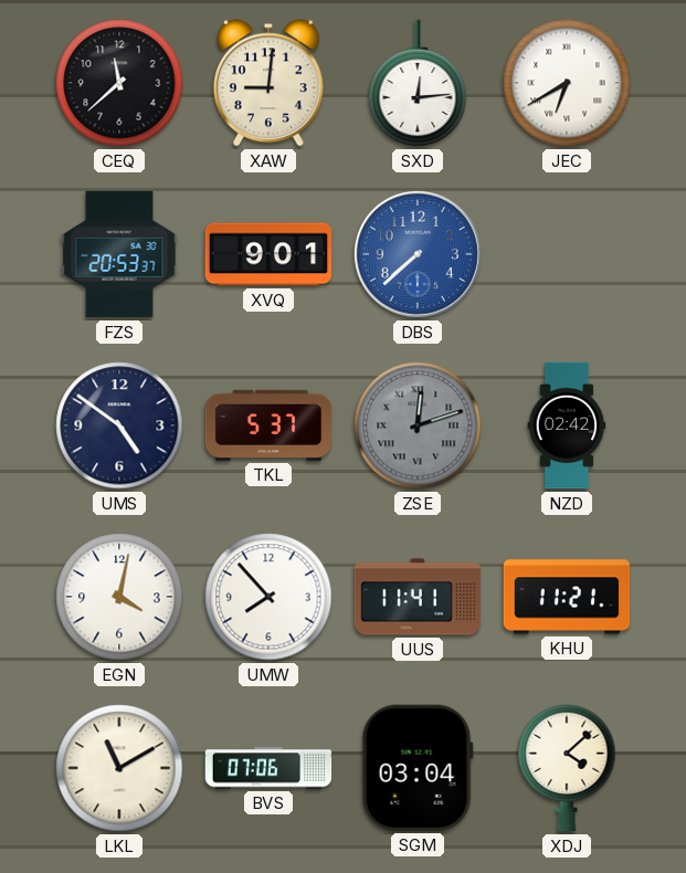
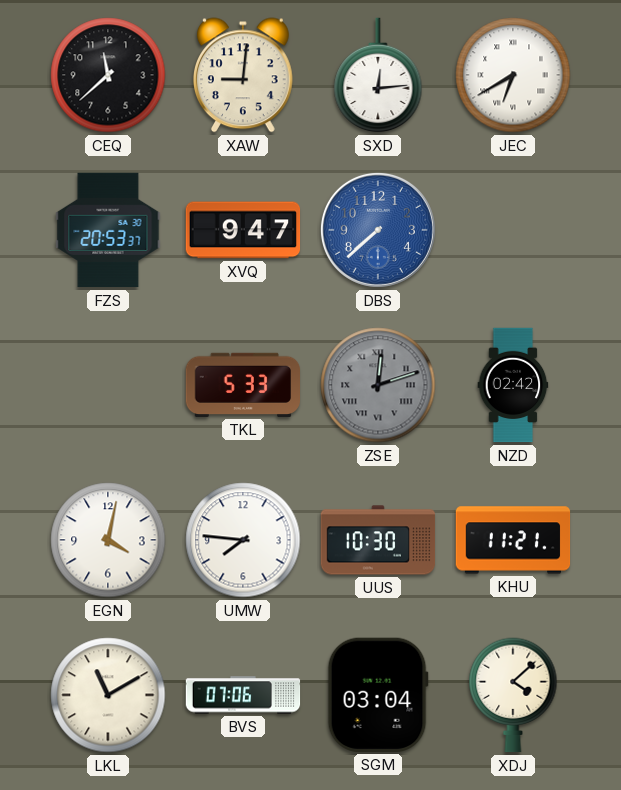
XVQ: 9:01 -> 9:47
UMS: 4:51 -> none
TKL: 5:37 -> 5:33
UMW: 7:53 -> 7:46
UUS: 11:41 -> 10:30
